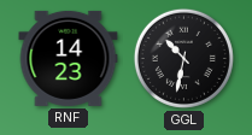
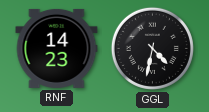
GGL: 10:32 -> 4:32
